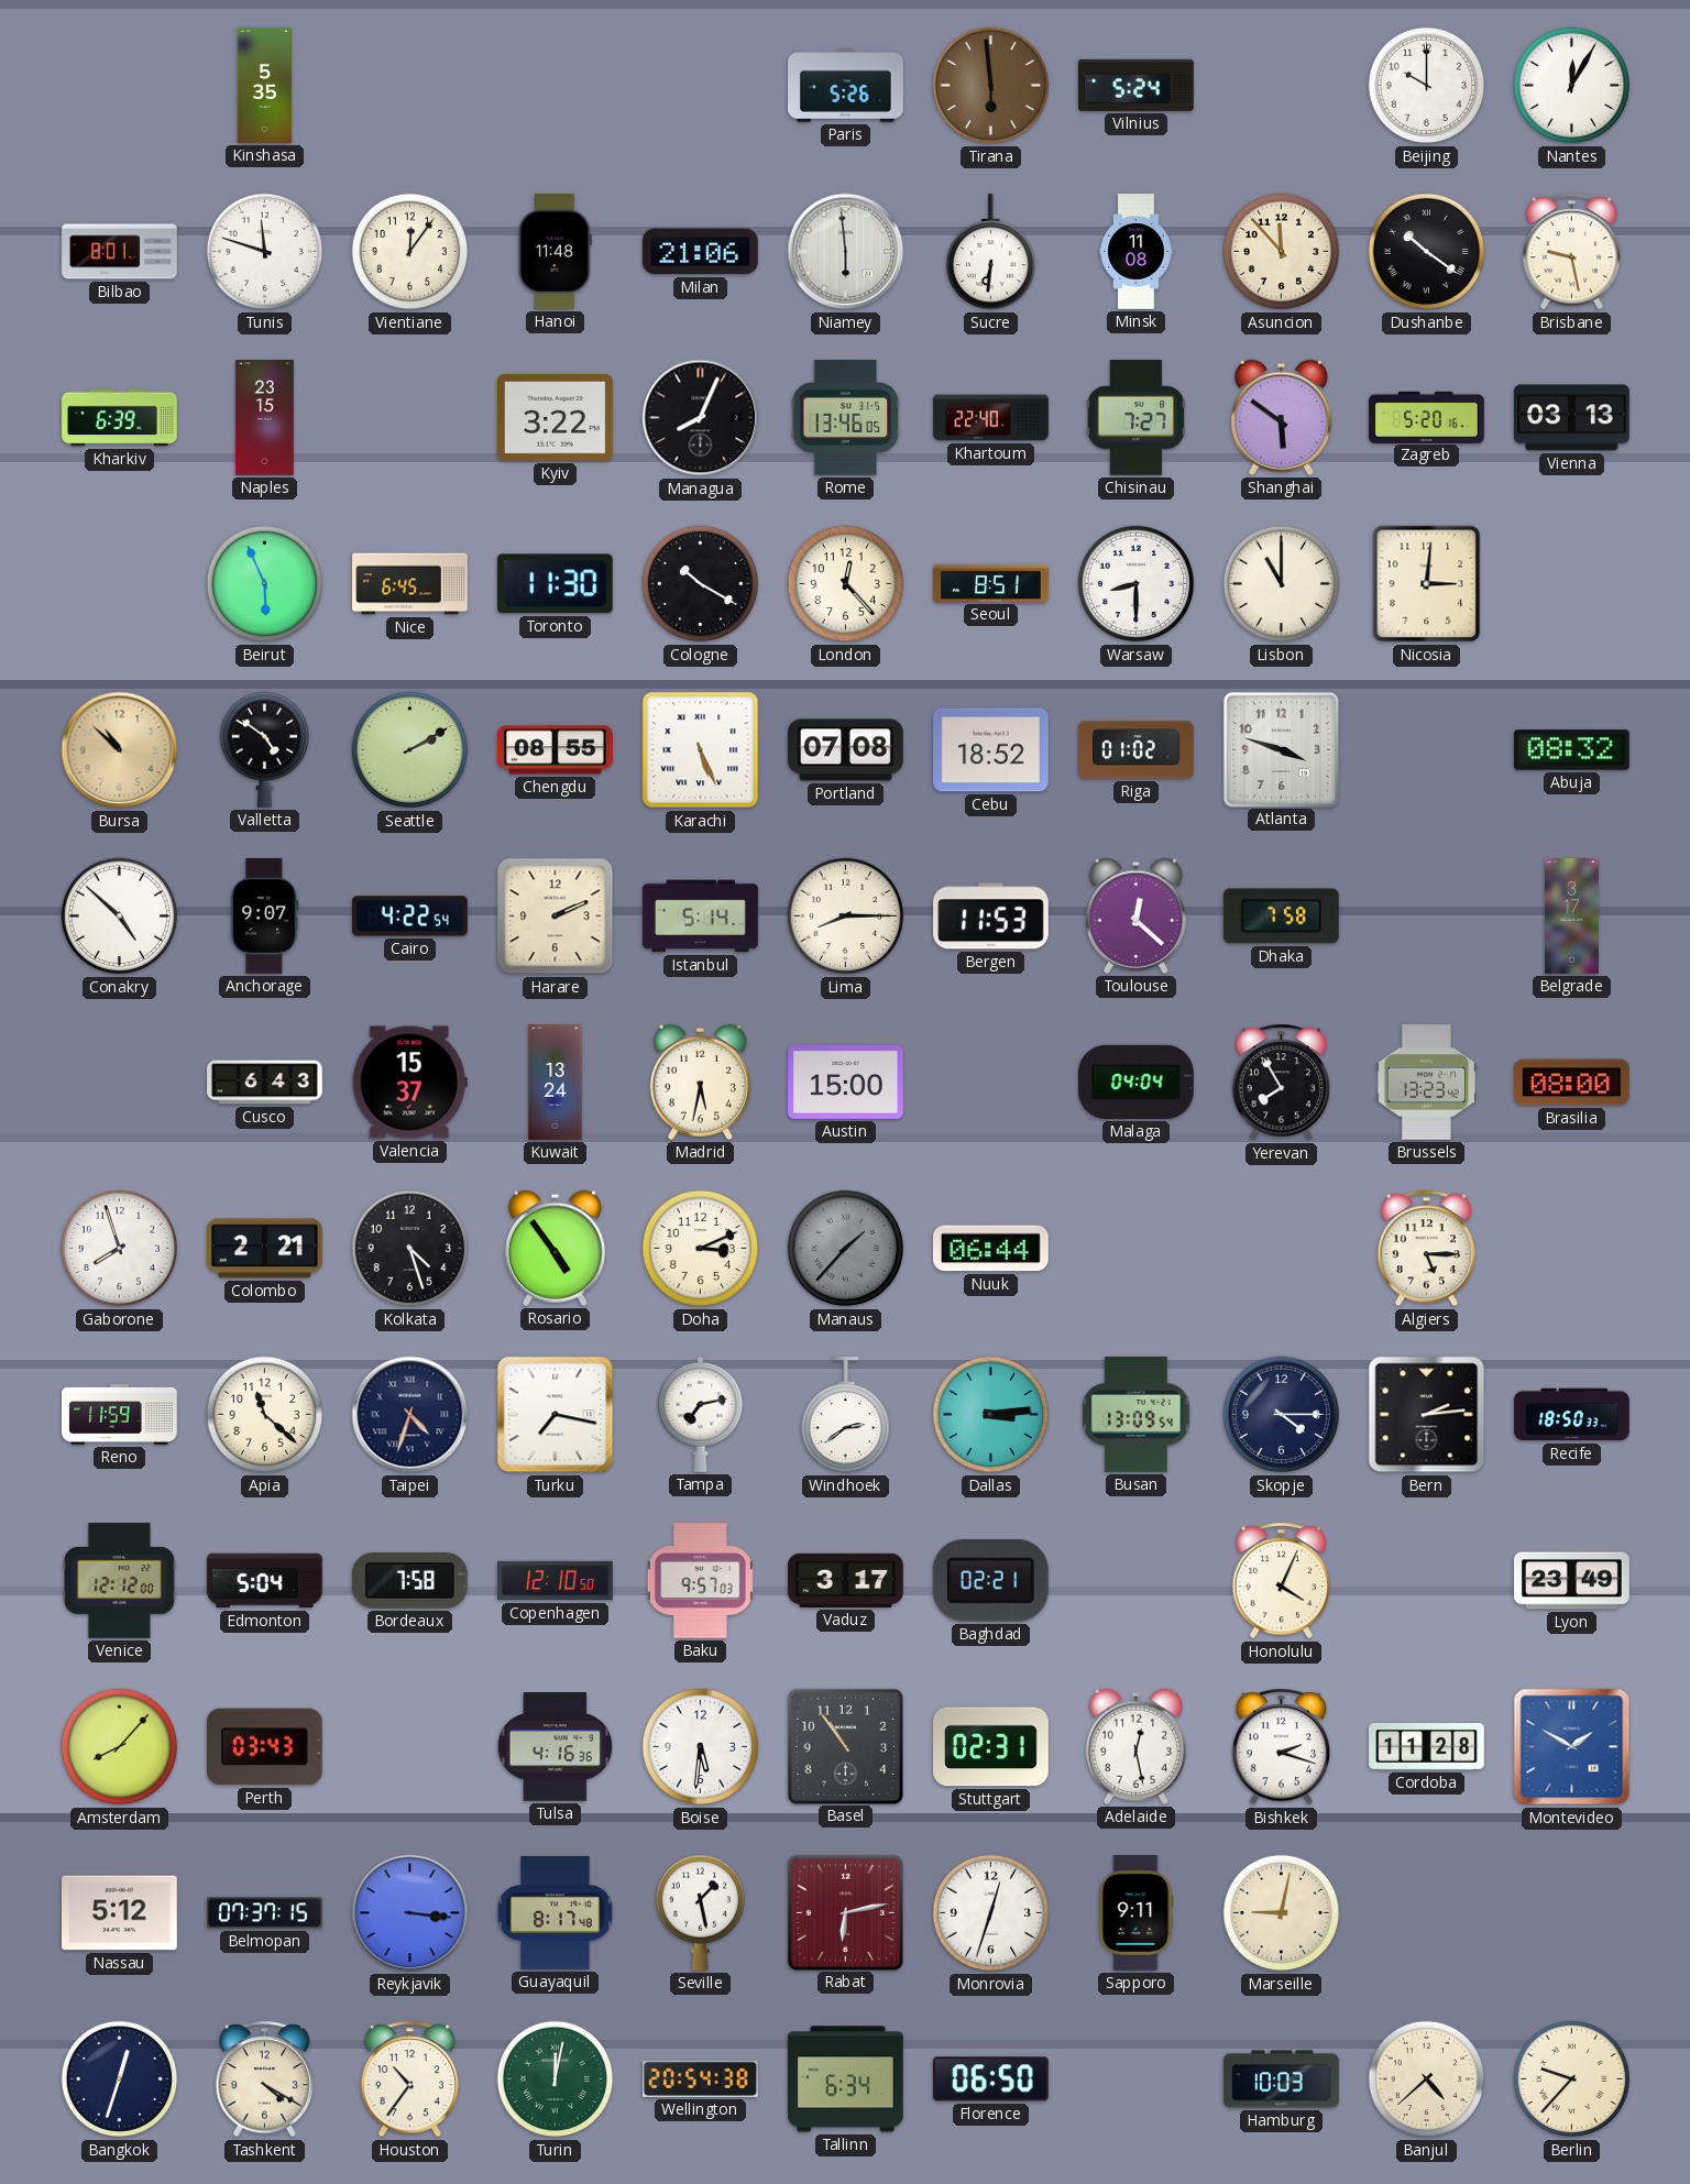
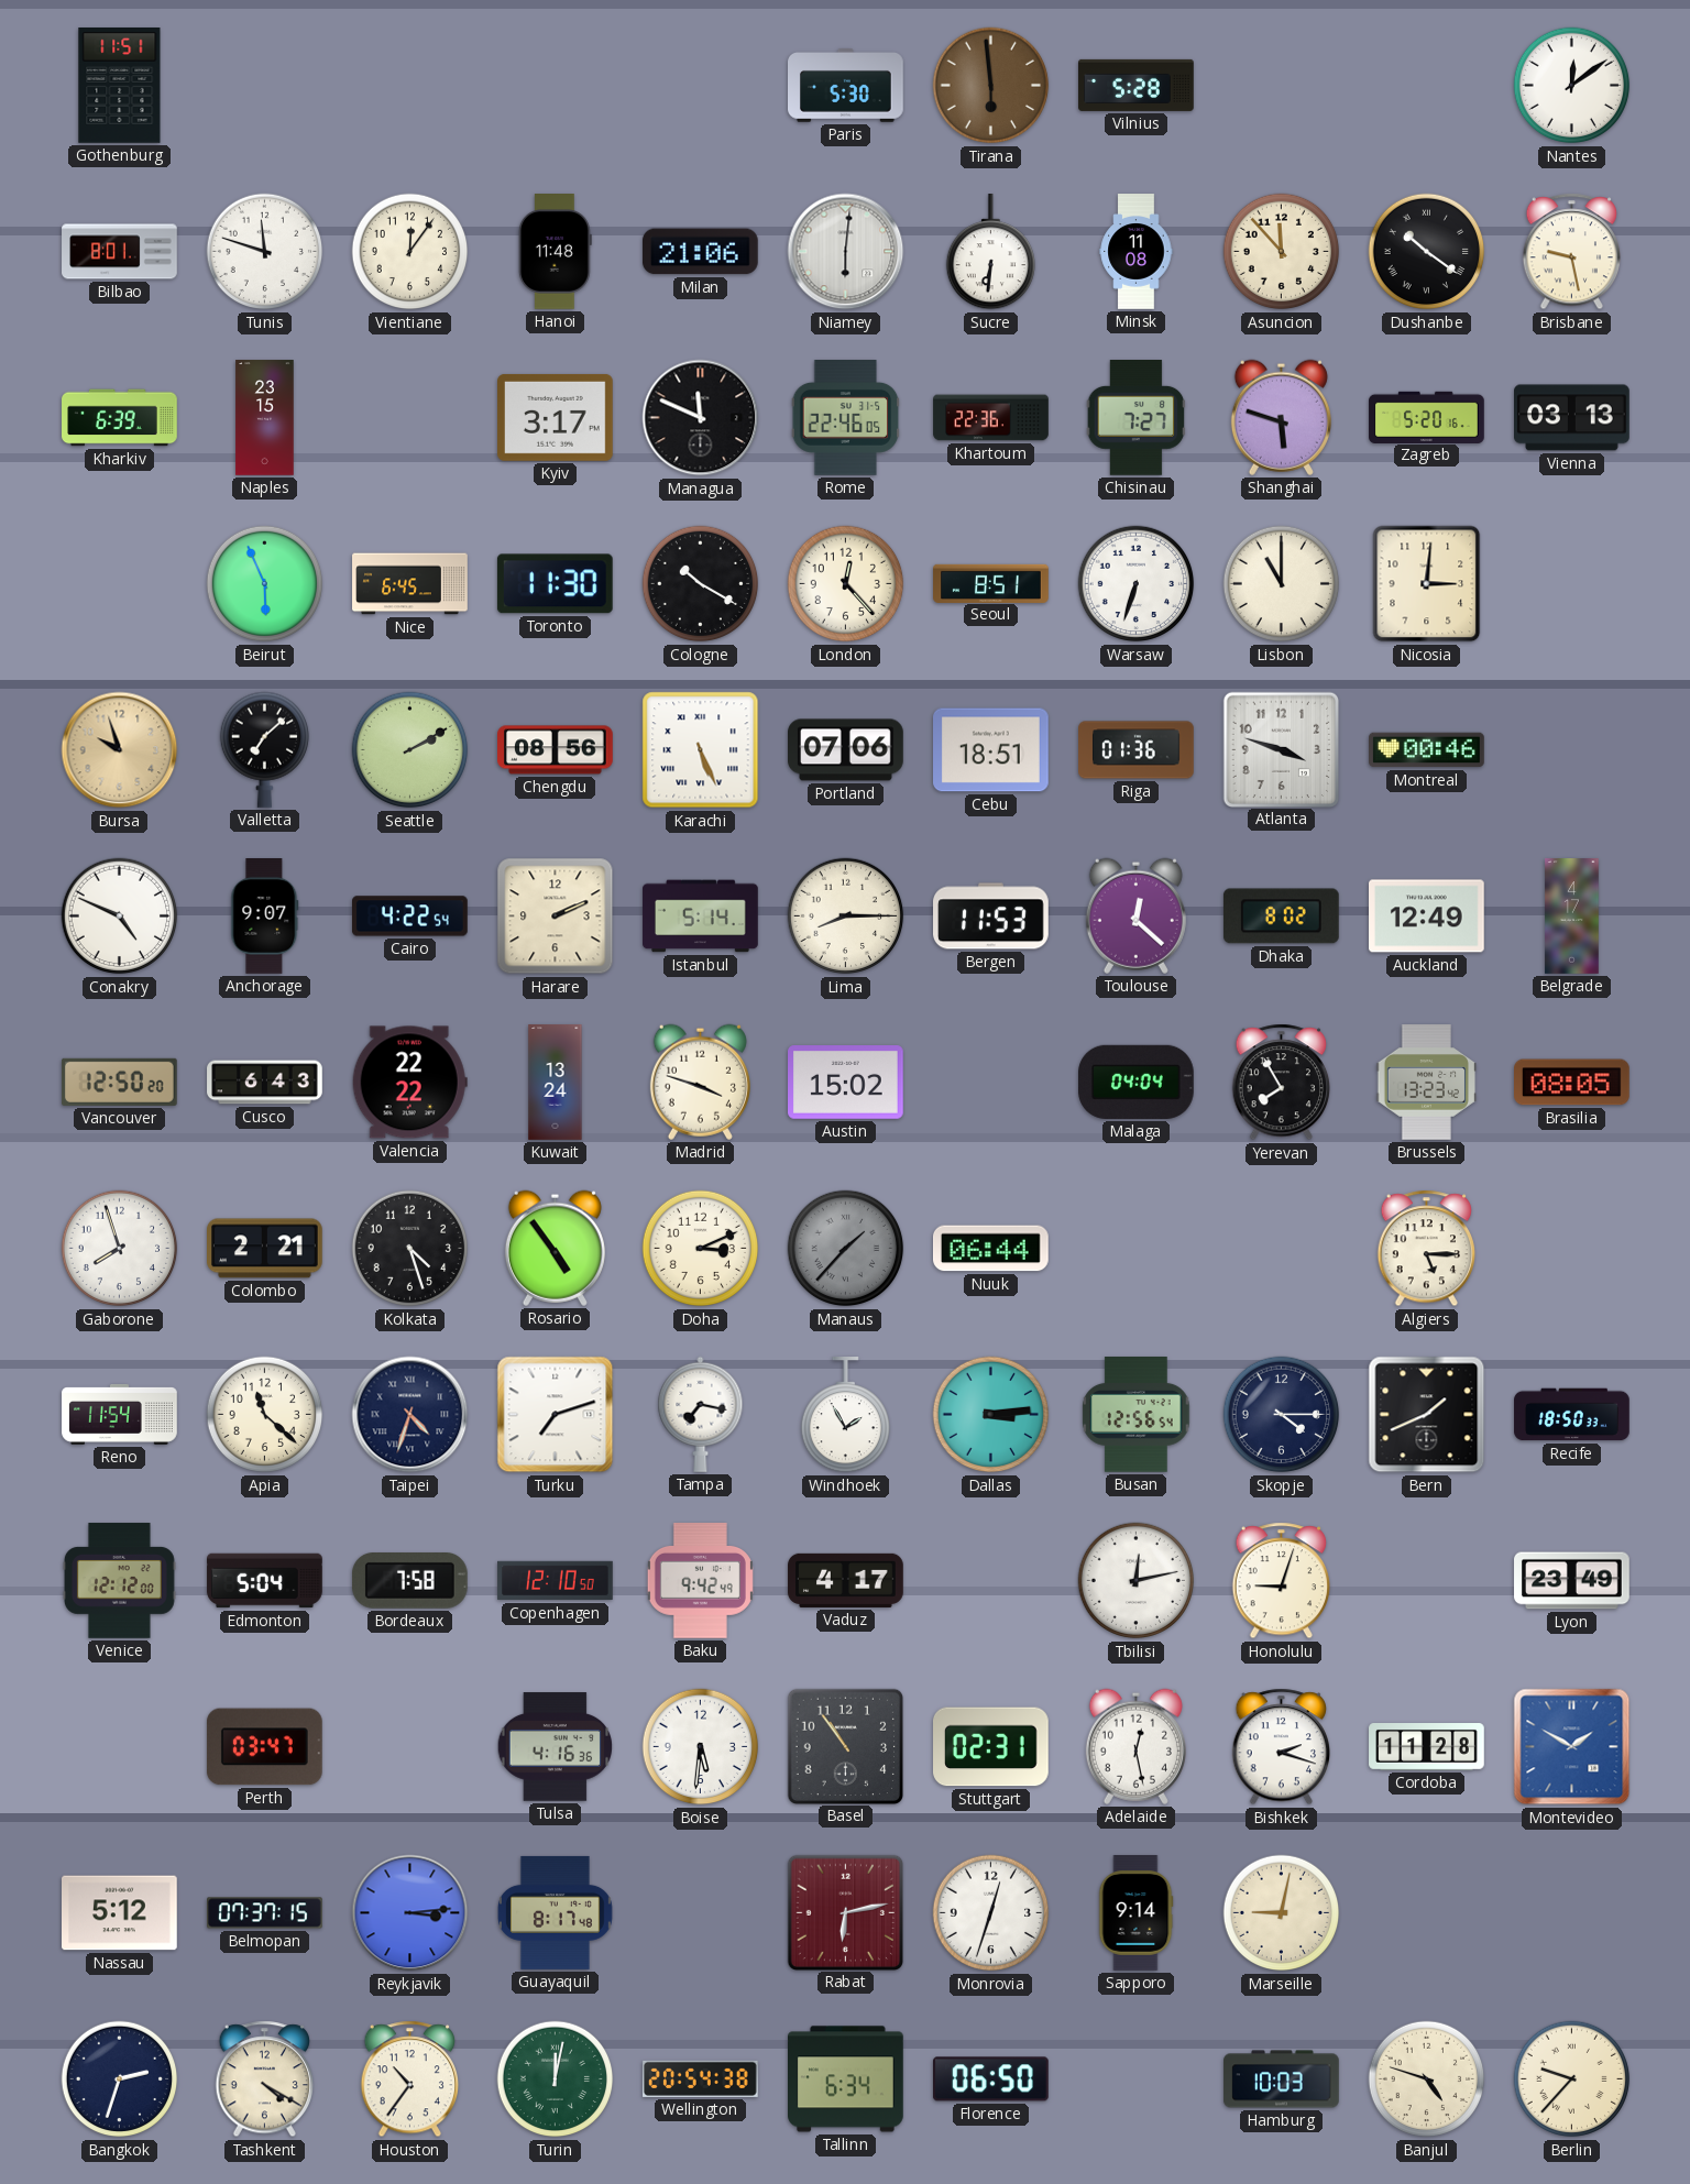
Gothenburg: none -> 11:51
Kinshasa: 5:35 -> none
Paris: 5:26 -> 5:30
Vilnius: 5:24 -> 5:28
Beijing: 10:00 -> none
Nantes: 12:05 -> 12:09
Niamey: 5:59 -> 6:01
Kyiv: 3:22 -> 3:17
Managua: 8:04 -> 11:49
Rome: 13:46 -> 22:46
Khartoum: 22:40 -> 22:36
Shanghai: 5:51 -> 5:48
Warsaw: 8:30 -> 6:33
Bursa: 10:52 -> 9:57
Valletta: 4:51 -> 7:08
Chengdu: 08:55 -> 08:56
Portland: 07:08 -> 07:06
Cebu: 18:52 -> 18:51
Riga: 01:02 -> 01:36
Montreal: none -> 00:46
Abuja: 08:32 -> none
Conakry: 4:52 -> 4:49
Dhaka: 7:58 -> 8:02
Auckland: none -> 12:49
Belgrade: 3:17 -> 4:17
Vancouver: none -> 12:50
Valencia: 15:37 -> 22:22
Madrid: 5:32 -> 3:48
Austin: 15:00 -> 15:02
Brasilia: 08:00 -> 08:05
Reno: 11:59 -> 11:54
Turku: 7:17 -> 7:12
Tampa: 7:13 -> 7:17
Windhoek: 2:39 -> 1:55
Busan: 13:09 -> 12:56
Bern: 2:14 -> 1:41
Baku: 9:57 -> 9:42
Vaduz: 3:17 -> 4:17
Baghdad: 02:21 -> none
Tbilisi: none -> 12:13
Honolulu: 4:04 -> 9:03
Amsterdam: 8:07 -> none
Perth: 03:43 -> 03:47
Reykjavik: 3:16 -> 3:14
Seville: 1:28 -> none
Sapporo: 9:11 -> 9:14
Bangkok: 12:33 -> 2:33
Banjul: 4:38 -> 4:48
